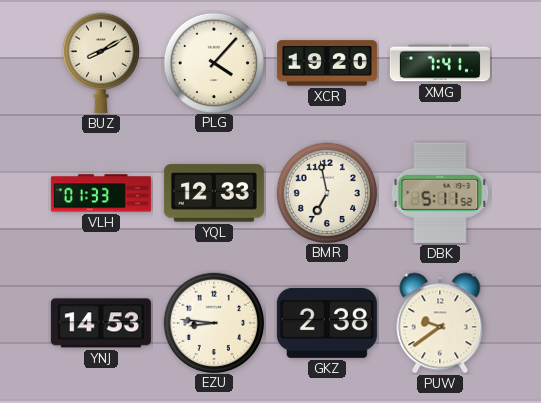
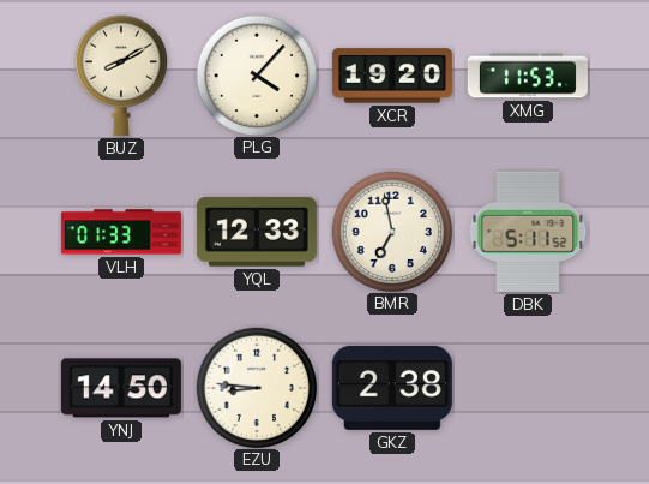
XMG: 7:41 -> 11:53
YNJ: 14:53 -> 14:50
PUW: 9:39 -> none
